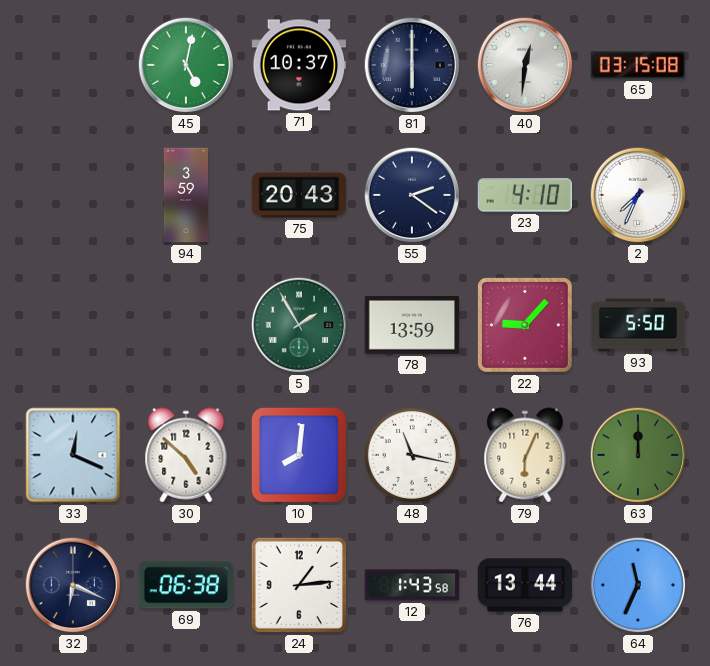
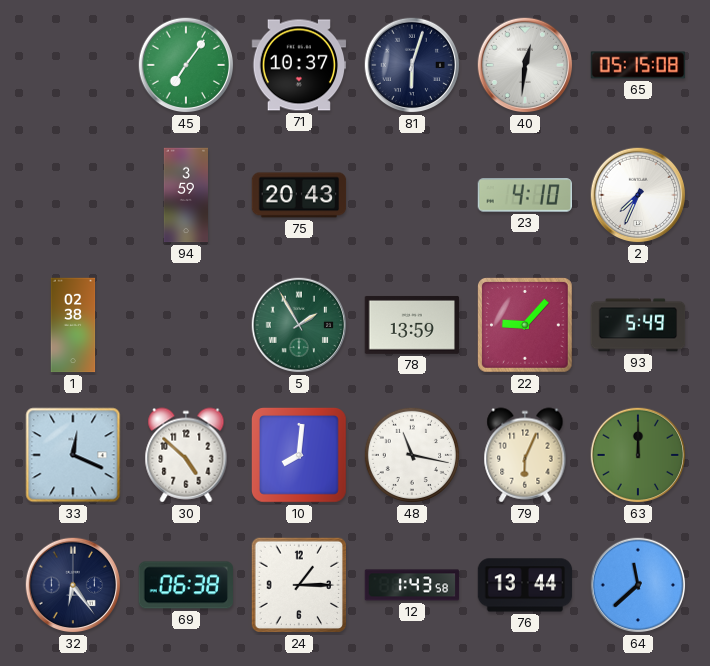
45: 5:02 -> 7:06
81: 6:00 -> 6:03
65: 03:15 -> 05:15
55: 2:21 -> none
1: none -> 02:38
93: 5:50 -> 5:49
32: 6:19 -> 6:24
24: 1:14 -> 1:15
64: 11:34 -> 11:38
